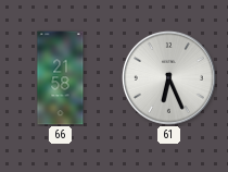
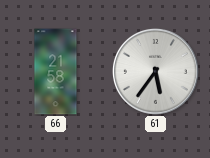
61: 6:26 -> 5:36
